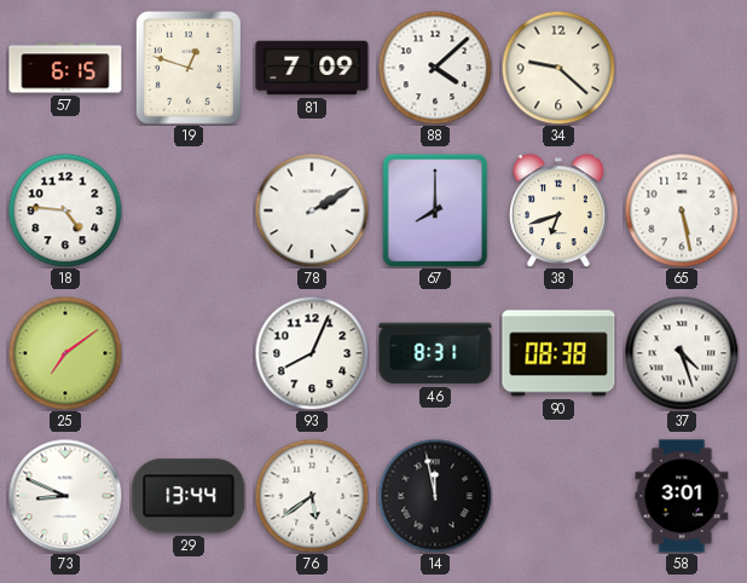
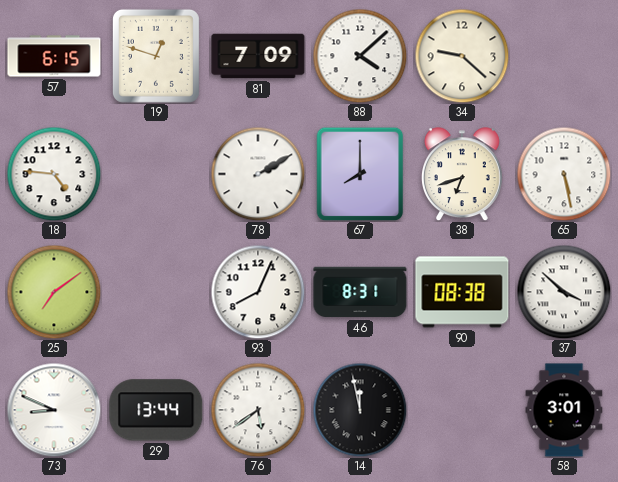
37: 4:27 -> 3:52
